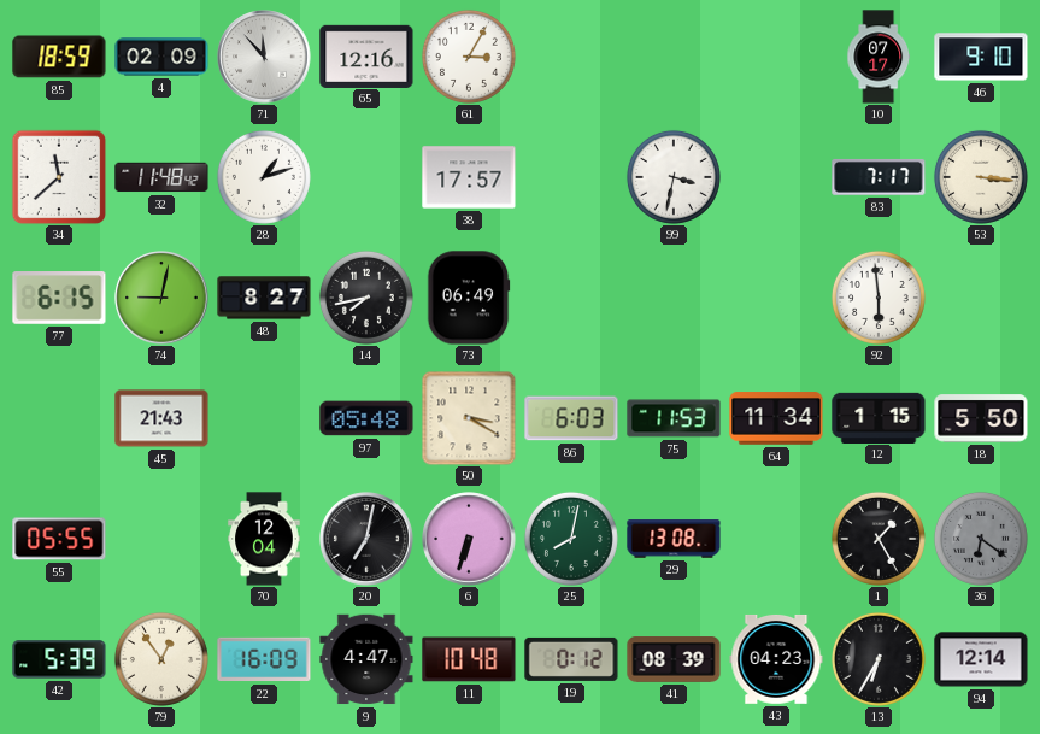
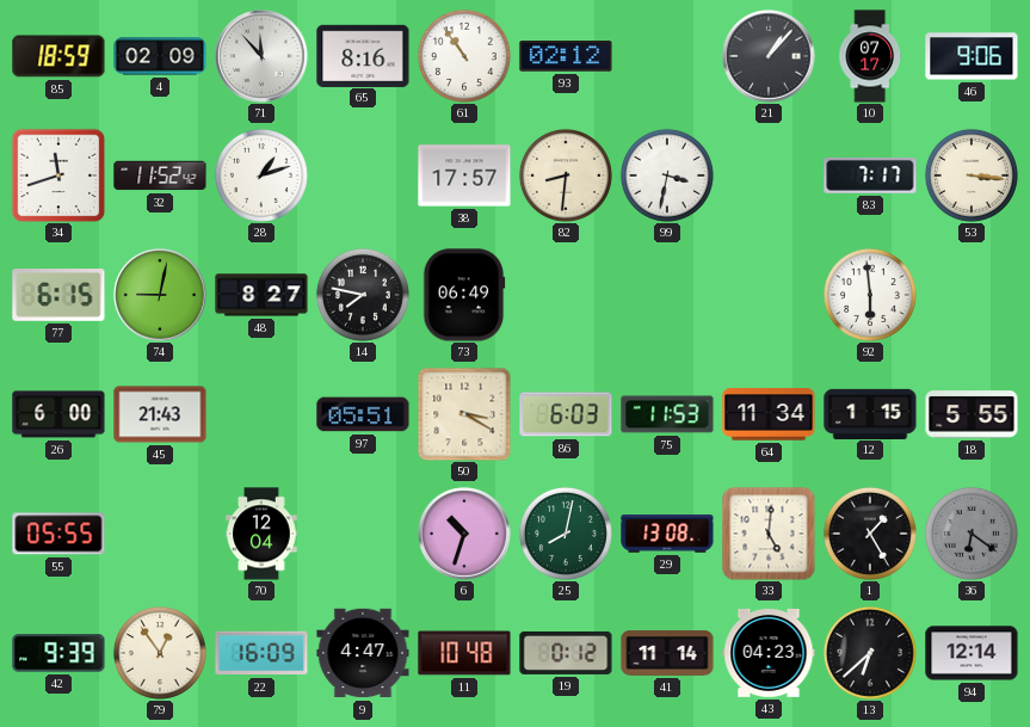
65: 12:16 -> 8:16
61: 3:05 -> 10:54
93: none -> 02:12
21: none -> 1:07
46: 9:10 -> 9:06
34: 11:38 -> 11:42
32: 11:48 -> 11:52
82: none -> 8:31
14: 7:43 -> 7:47
26: none -> 6:00
97: 05:48 -> 05:51
18: 5:50 -> 5:55
20: 7:02 -> none
6: 6:33 -> 10:33
33: none -> 5:01
42: 5:39 -> 9:39
41: 08:39 -> 11:14
13: 6:35 -> 6:38
